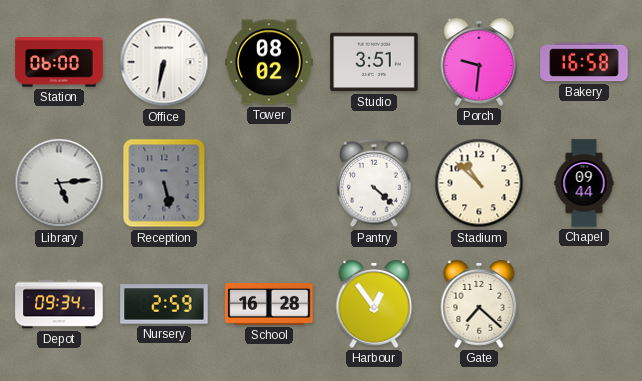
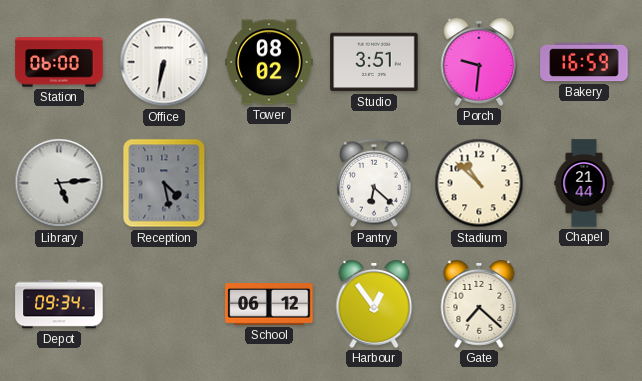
Bakery: 16:58 -> 16:59
Reception: 5:28 -> 4:28
Pantry: 4:22 -> 6:22
Chapel: 09:44 -> 21:44
Nursery: 2:59 -> none
School: 16:28 -> 06:12
